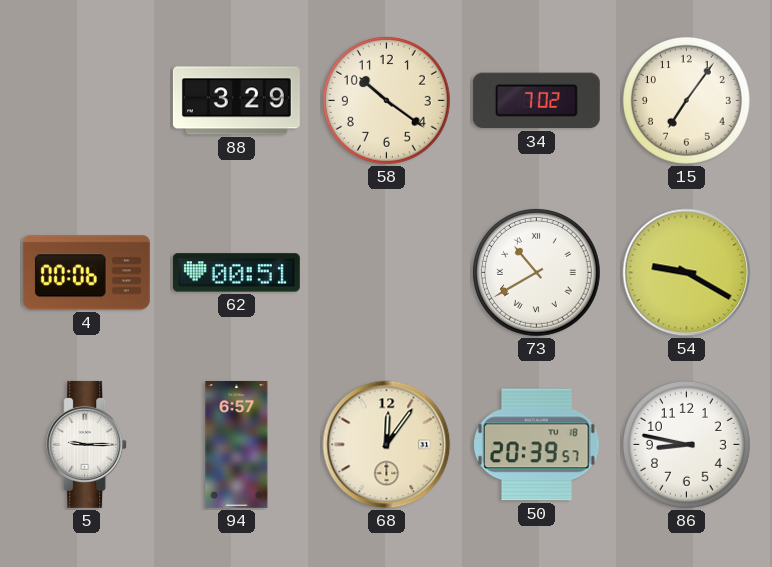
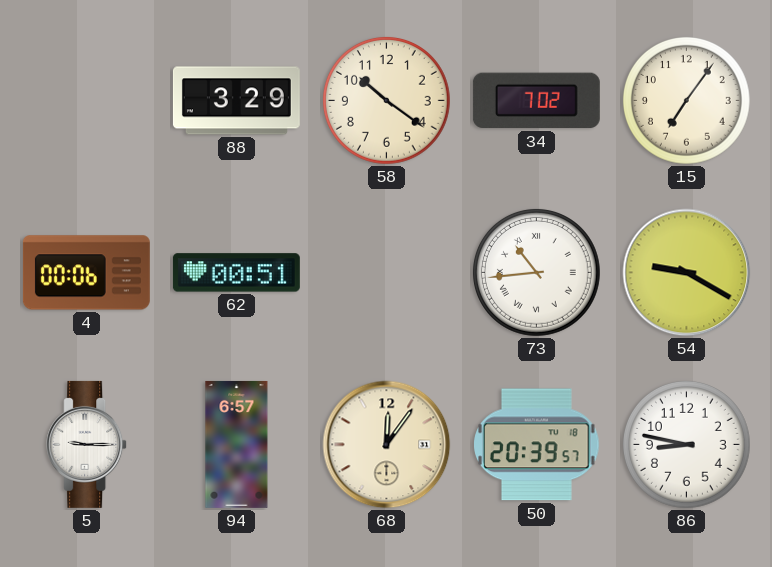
73: 10:40 -> 10:44
